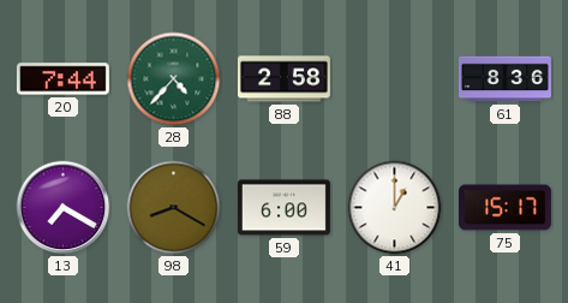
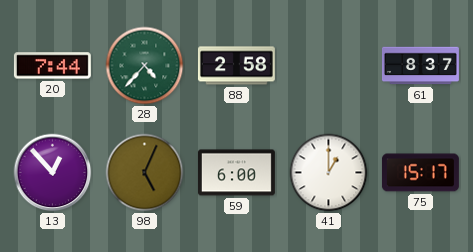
61: 8:36 -> 8:37
13: 7:20 -> 12:53
98: 8:20 -> 5:04
